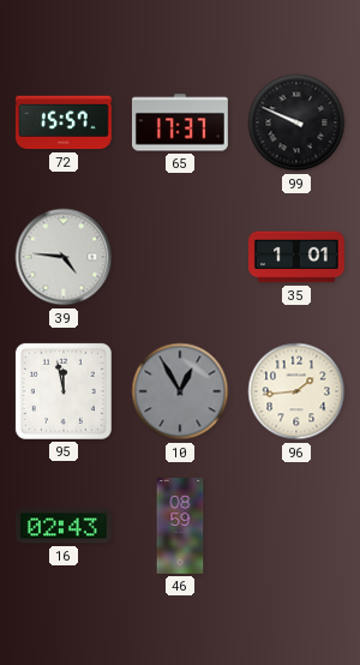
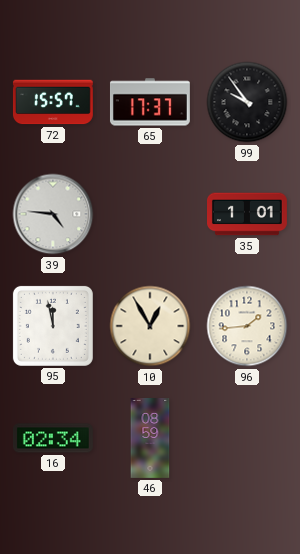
99: 9:49 -> 9:54
10 dial: grey -> cream
16: 02:43 -> 02:34
